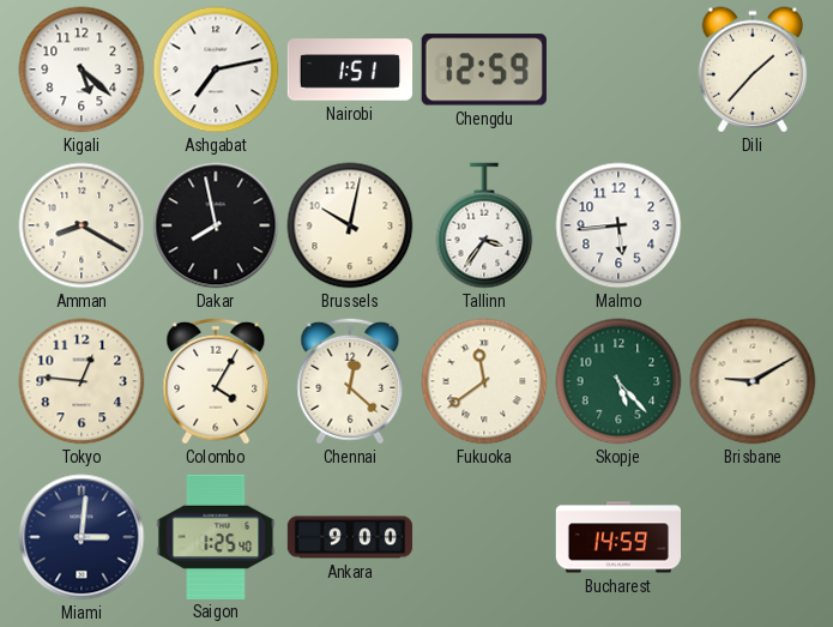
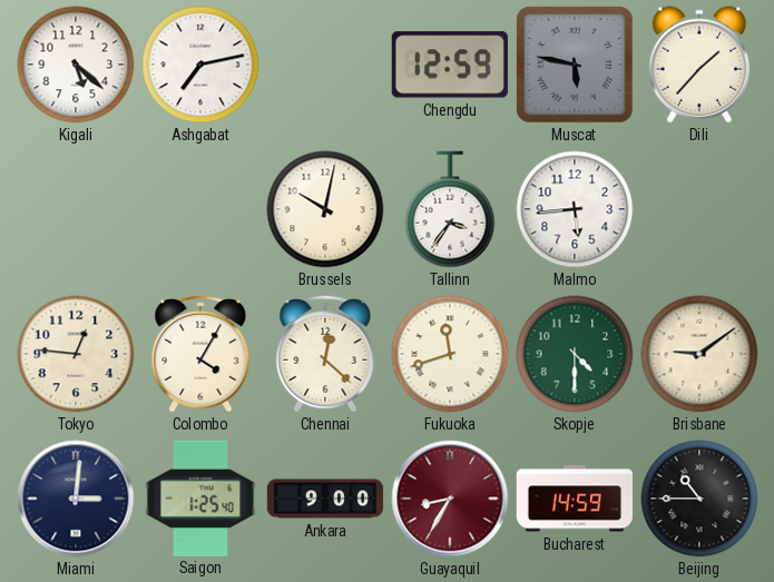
Nairobi: 1:51 -> none
Muscat: none -> 5:47
Amman: 8:20 -> none
Dakar: 7:58 -> none
Fukuoka: 11:39 -> 11:42
Skopje: 5:23 -> 4:30
Brisbane: 9:10 -> 9:09
Guayaquil: none -> 8:35
Beijing: none -> 10:45
